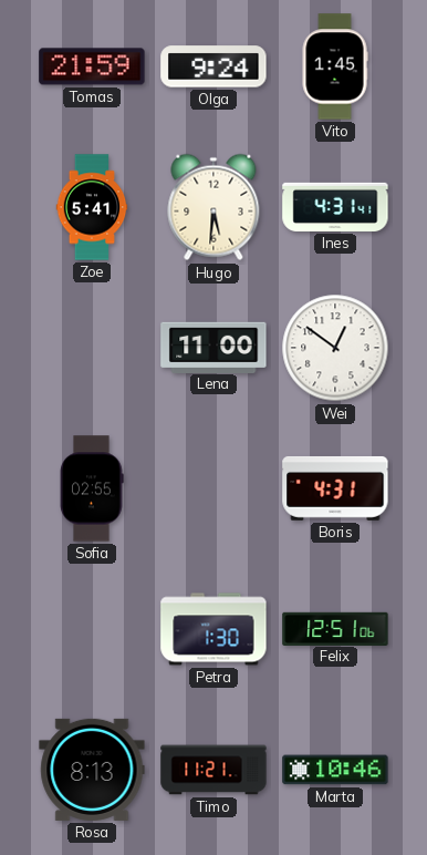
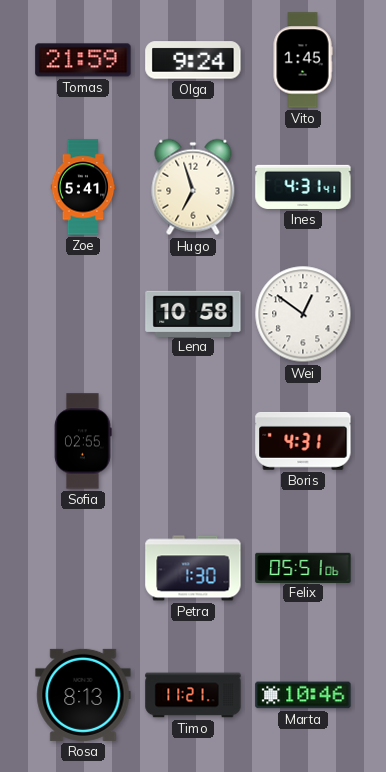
Hugo: 5:31 -> 6:57
Lena: 11:00 -> 10:58
Felix: 12:51 -> 05:51
